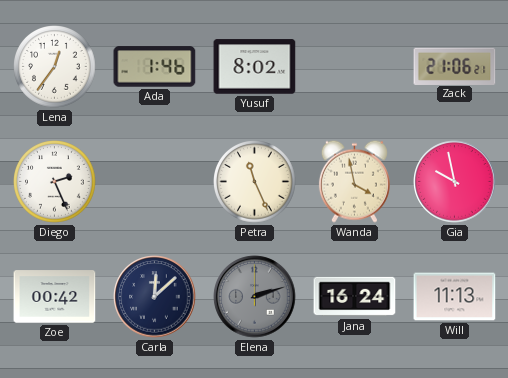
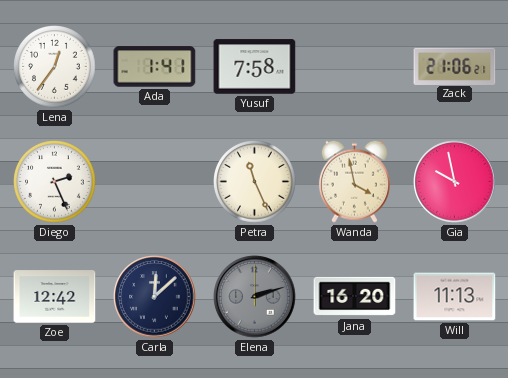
Ada: 1:46 -> 1:41
Yusuf: 8:02 -> 7:58
Zoe: 00:42 -> 12:42
Jana: 16:24 -> 16:20
